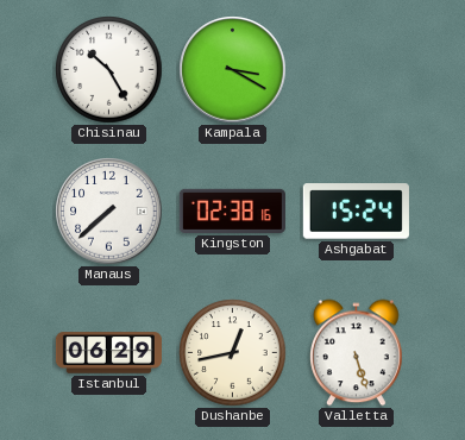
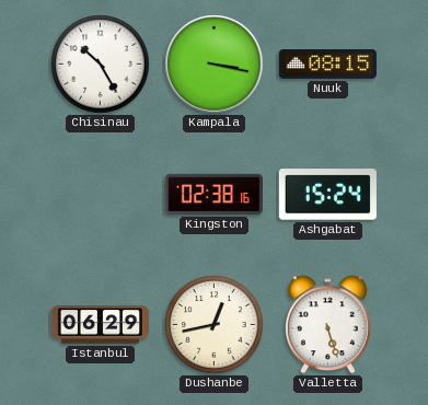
Kampala: 3:20 -> 3:17
Nuuk: none -> 08:15
Manaus: 7:38 -> none
